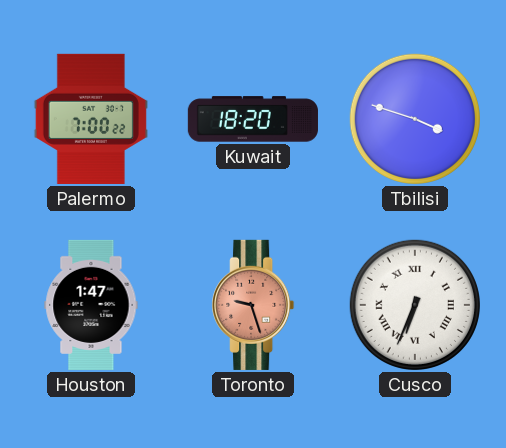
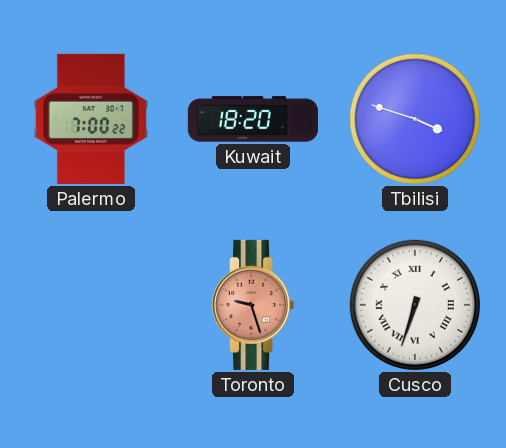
Houston: 1:47 -> none
Cusco: 6:34 -> 6:33
